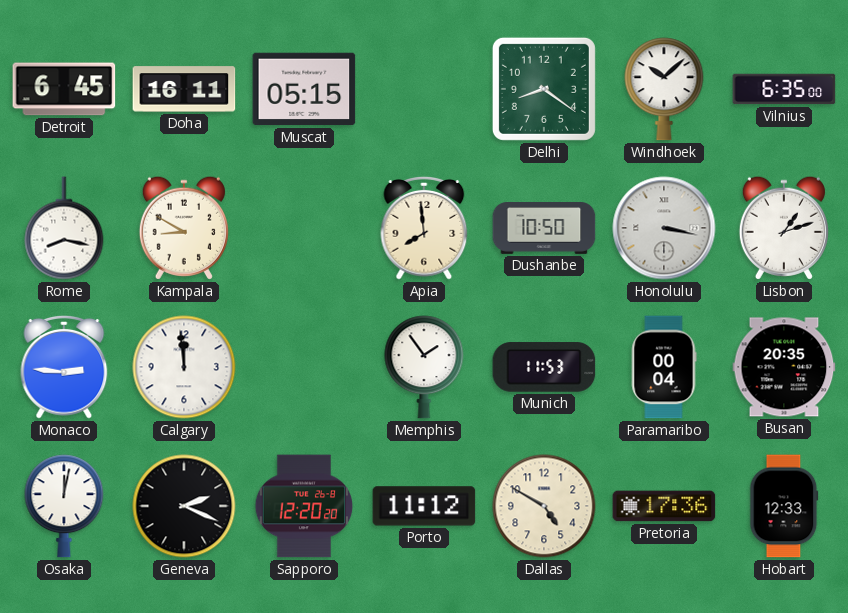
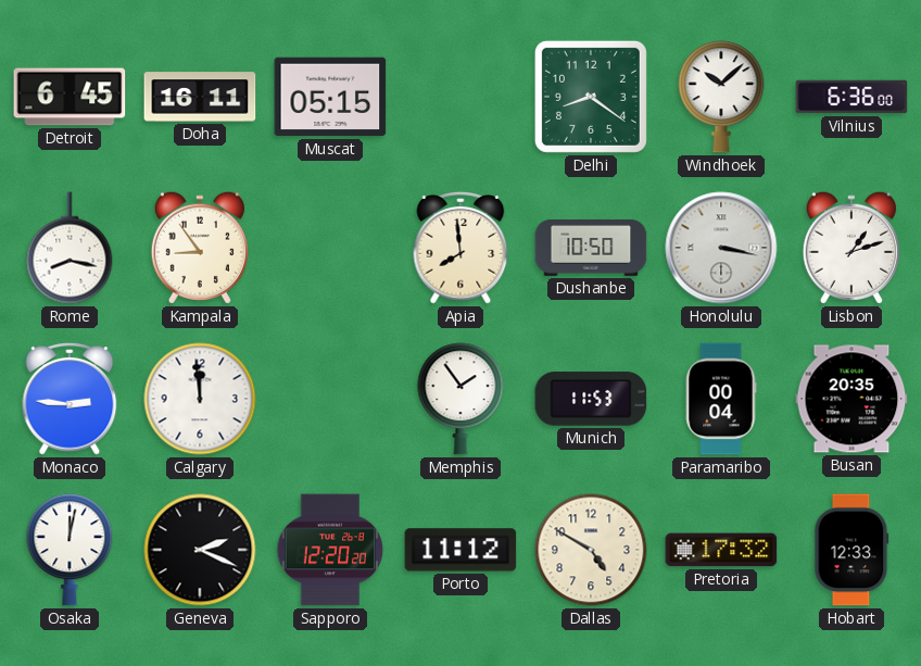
Vilnius: 6:35 -> 6:36
Kampala: 8:50 -> 8:54
Pretoria: 17:36 -> 17:32
